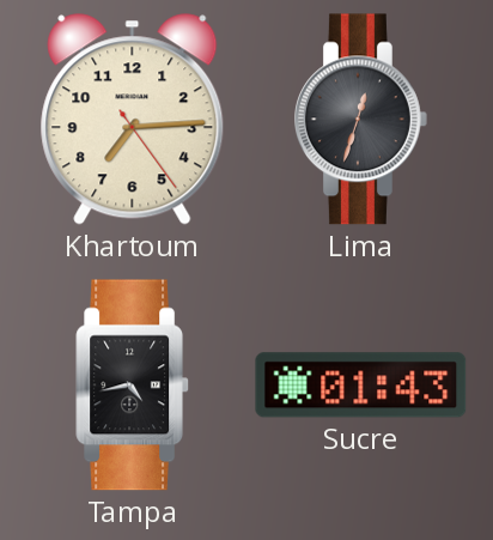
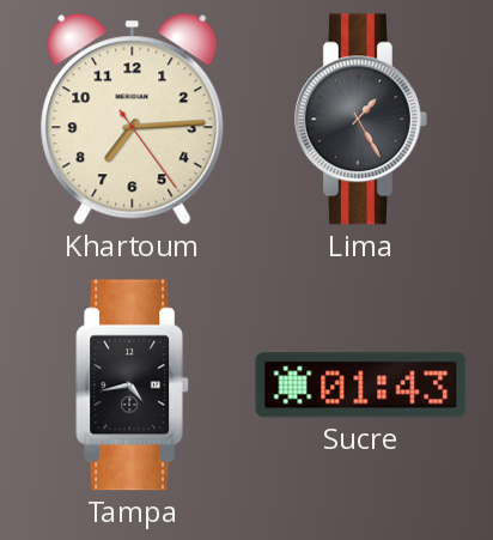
Lima: 12:33 -> 1:25
